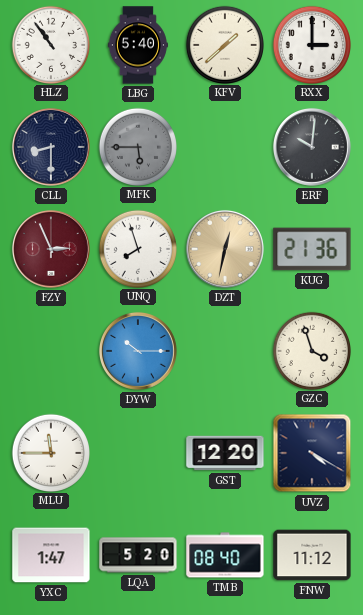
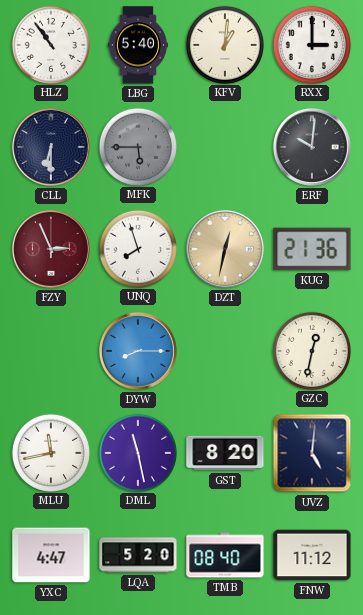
KFV: 1:38 -> 1:01
CLL: 8:30 -> 6:30
DYW: 10:15 -> 8:15
GZC: 3:57 -> 12:32
MLU: 11:45 -> 11:43
DML: none -> 11:28
GST: 12:20 -> 8:20
UVZ: 4:20 -> 5:01
YXC: 1:47 -> 4:47
